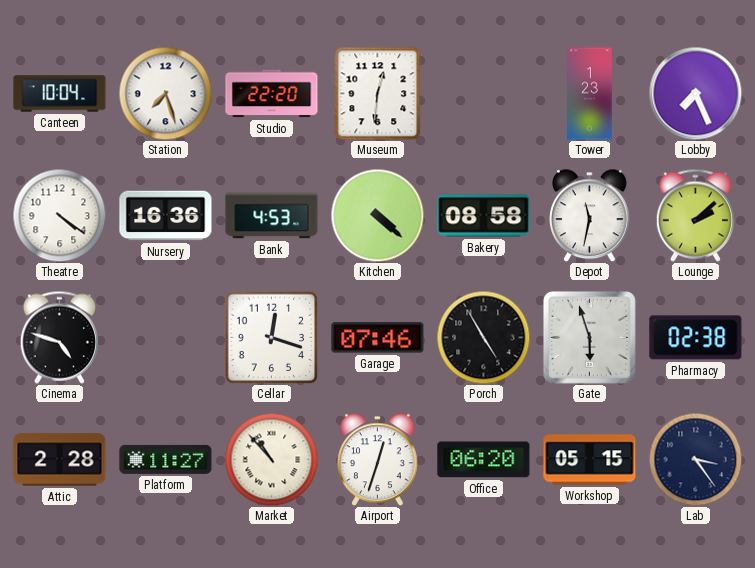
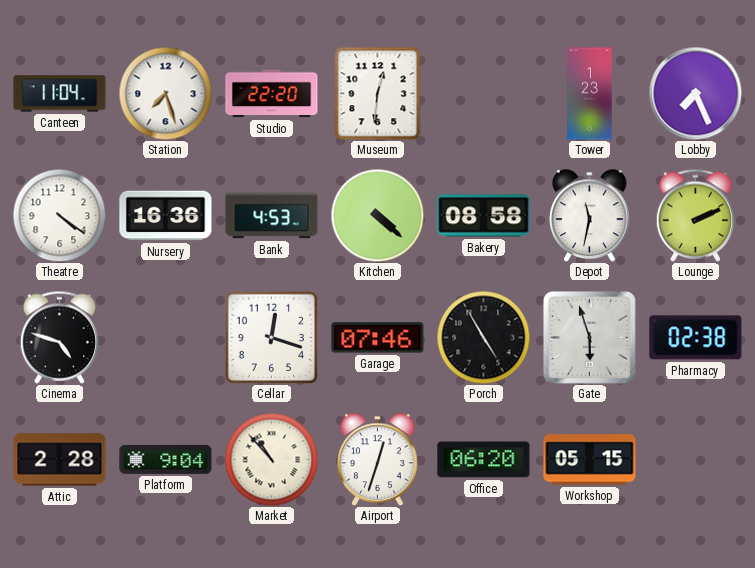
Canteen: 10:04 -> 11:04
Lounge: 2:08 -> 2:11
Platform: 11:27 -> 9:04
Lab: 3:24 -> none
